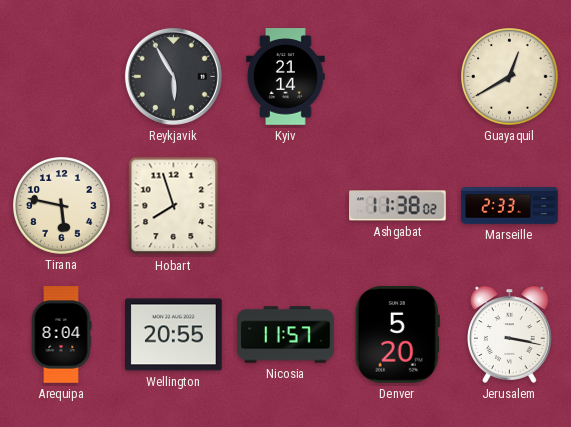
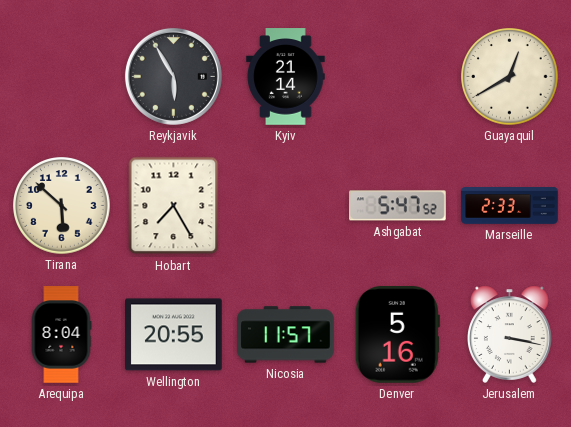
Tirana: 5:47 -> 5:52
Hobart: 7:57 -> 7:25
Ashgabat: 11:38 -> 5:47
Denver: 5:20 -> 5:16
